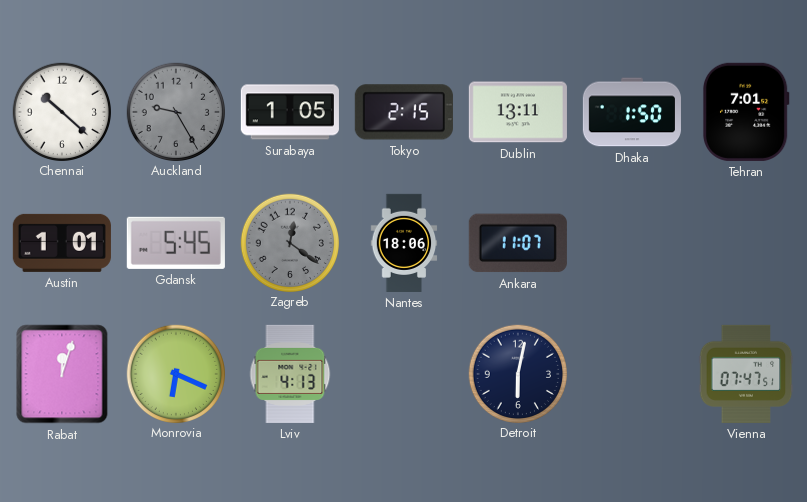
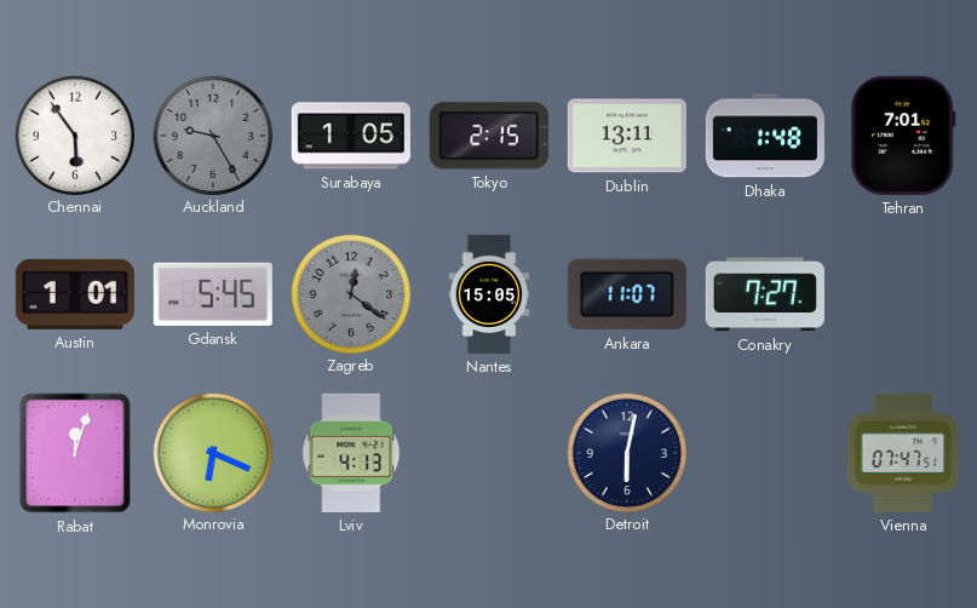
Chennai: 10:22 -> 5:54
Dhaka: 1:50 -> 1:48
Nantes: 18:06 -> 15:05
Conakry: none -> 7:27
